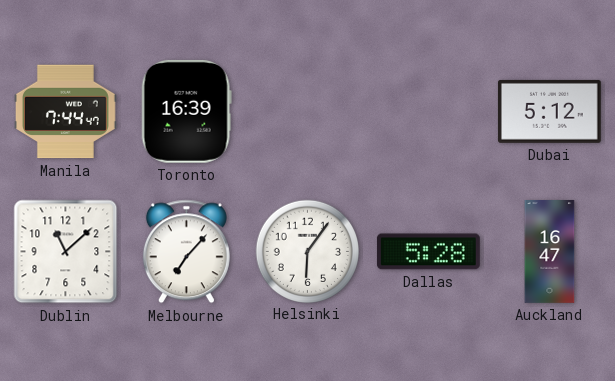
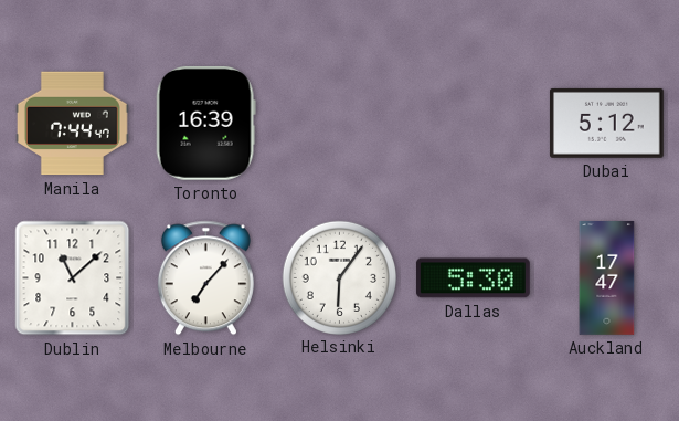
Dallas: 5:28 -> 5:30
Auckland: 16:47 -> 17:47
